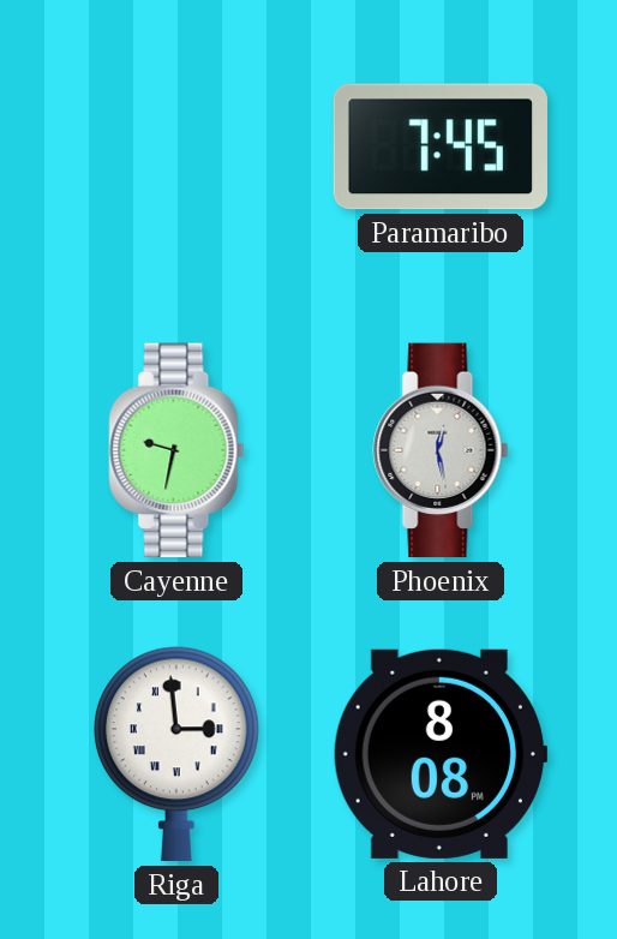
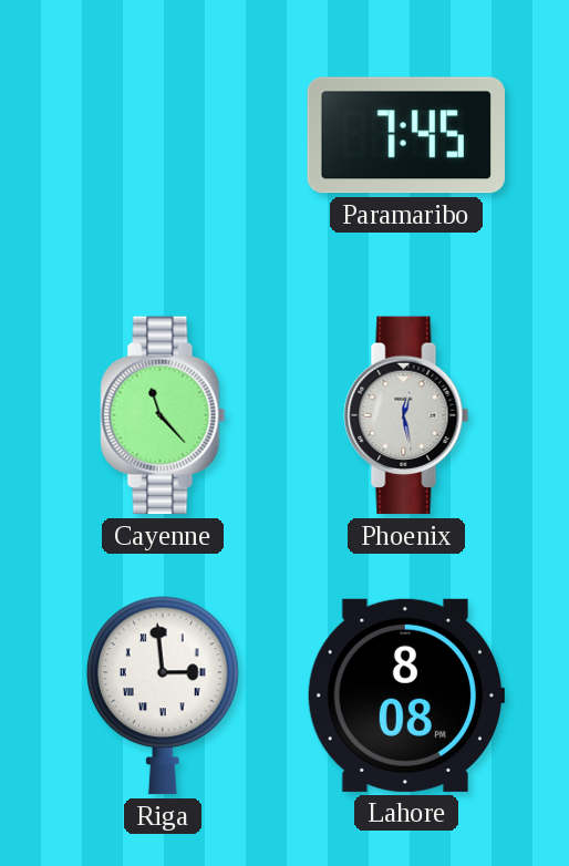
Cayenne: 9:32 -> 11:23
